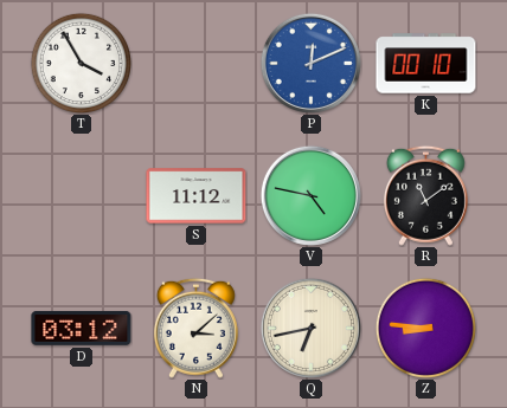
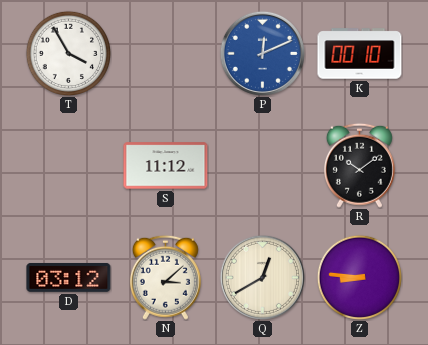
V: 4:47 -> none
R: 11:09 -> 10:09
Q: 6:43 -> 12:40
